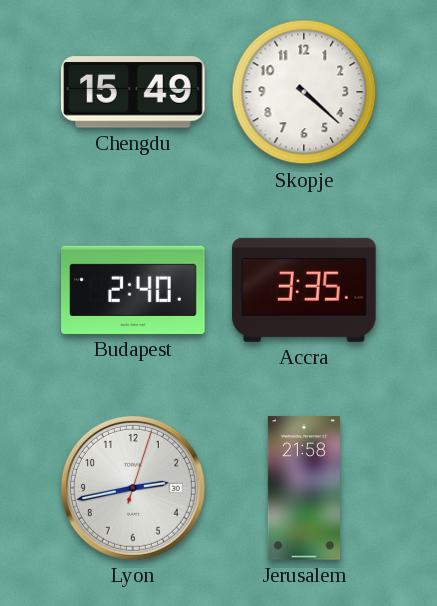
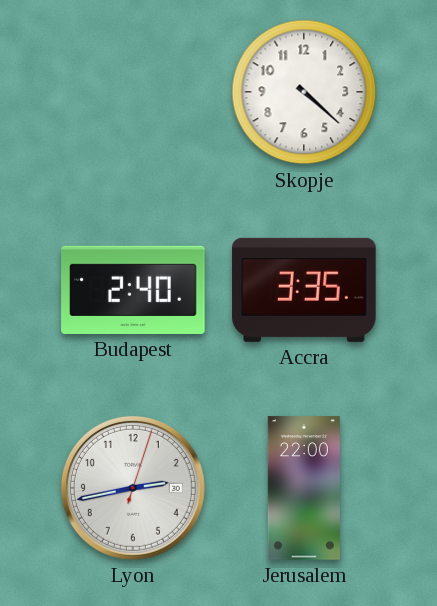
Chengdu: 15:49 -> none
Jerusalem: 21:58 -> 22:00
